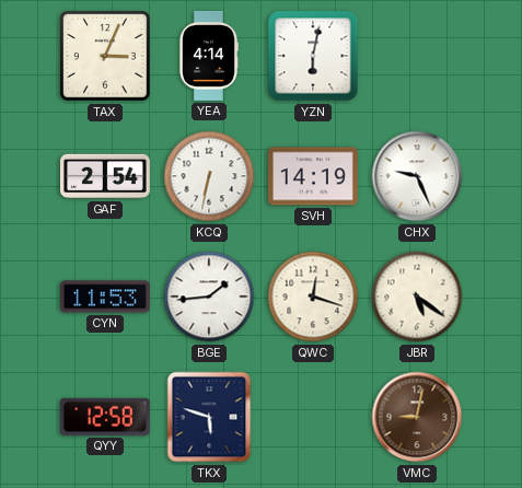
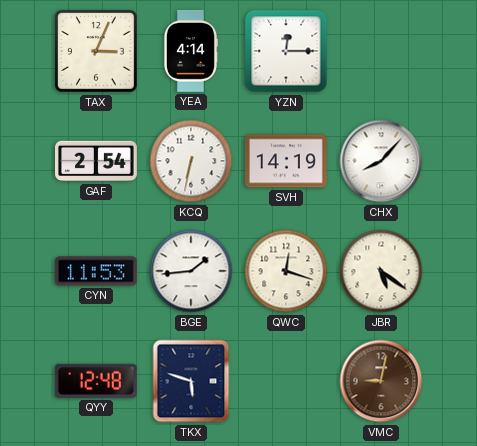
YZN: 6:02 -> 12:15
CHX: 9:26 -> 8:07
QYY: 12:58 -> 12:48
